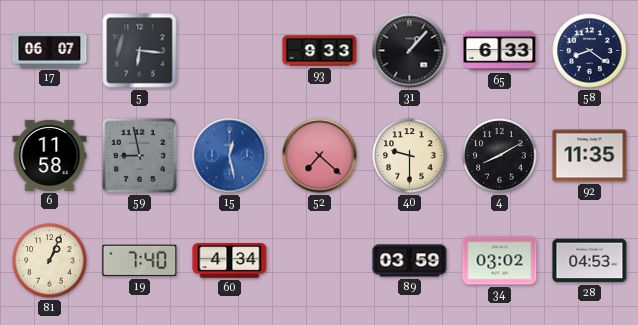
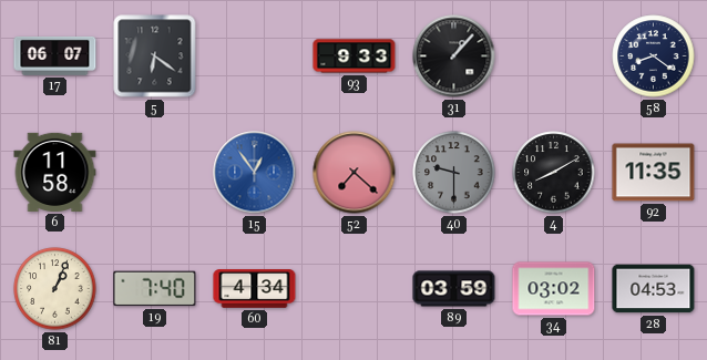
5: 6:16 -> 6:21
65: 6:33 -> none
59: 8:58 -> none
15: 12:28 -> 12:54
40 dial: cream -> grey
